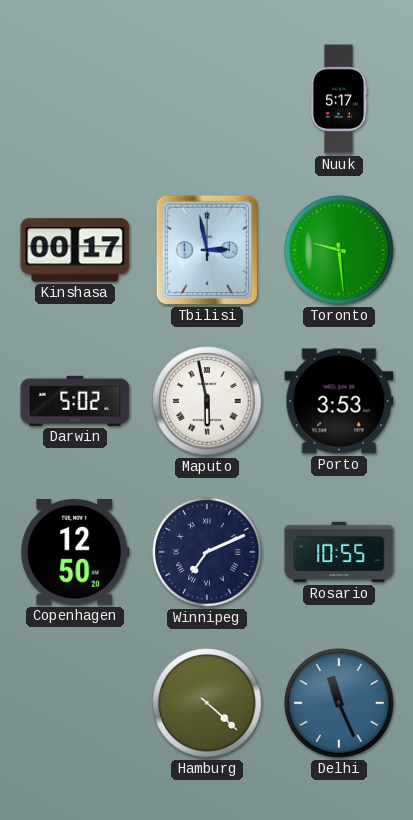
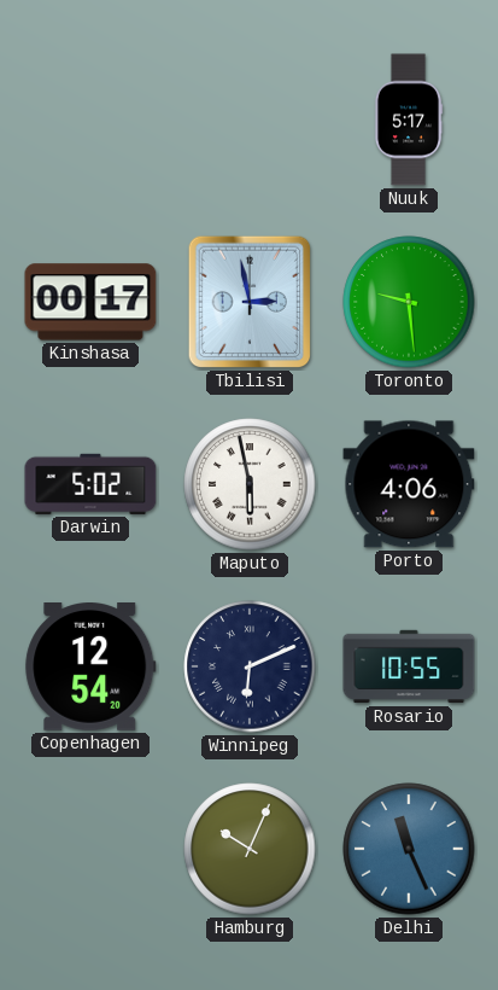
Porto: 3:53 -> 4:06
Copenhagen: 12:50 -> 12:54
Winnipeg: 7:11 -> 6:11
Hamburg: 4:22 -> 10:04
